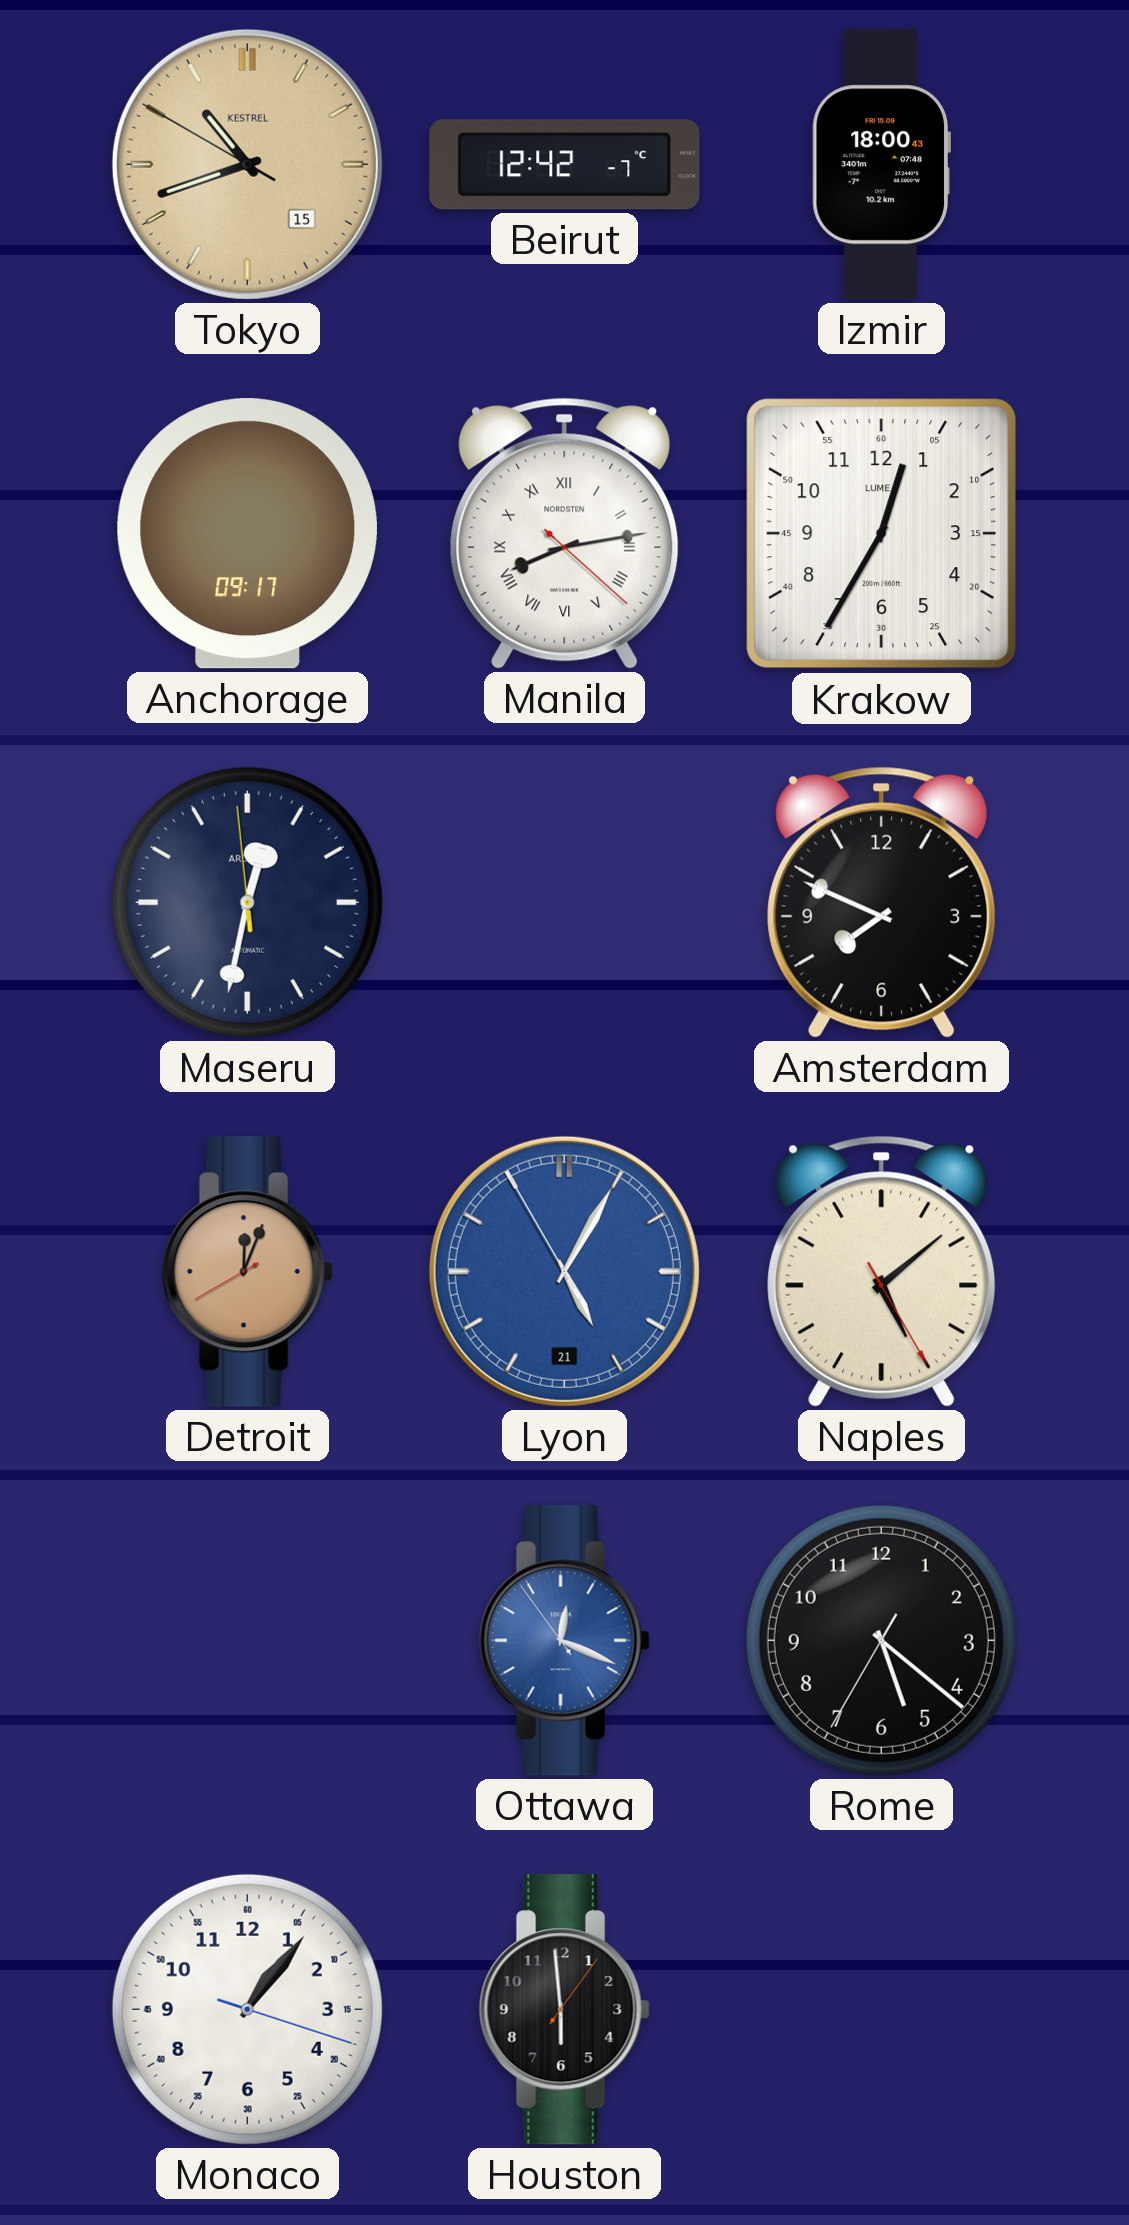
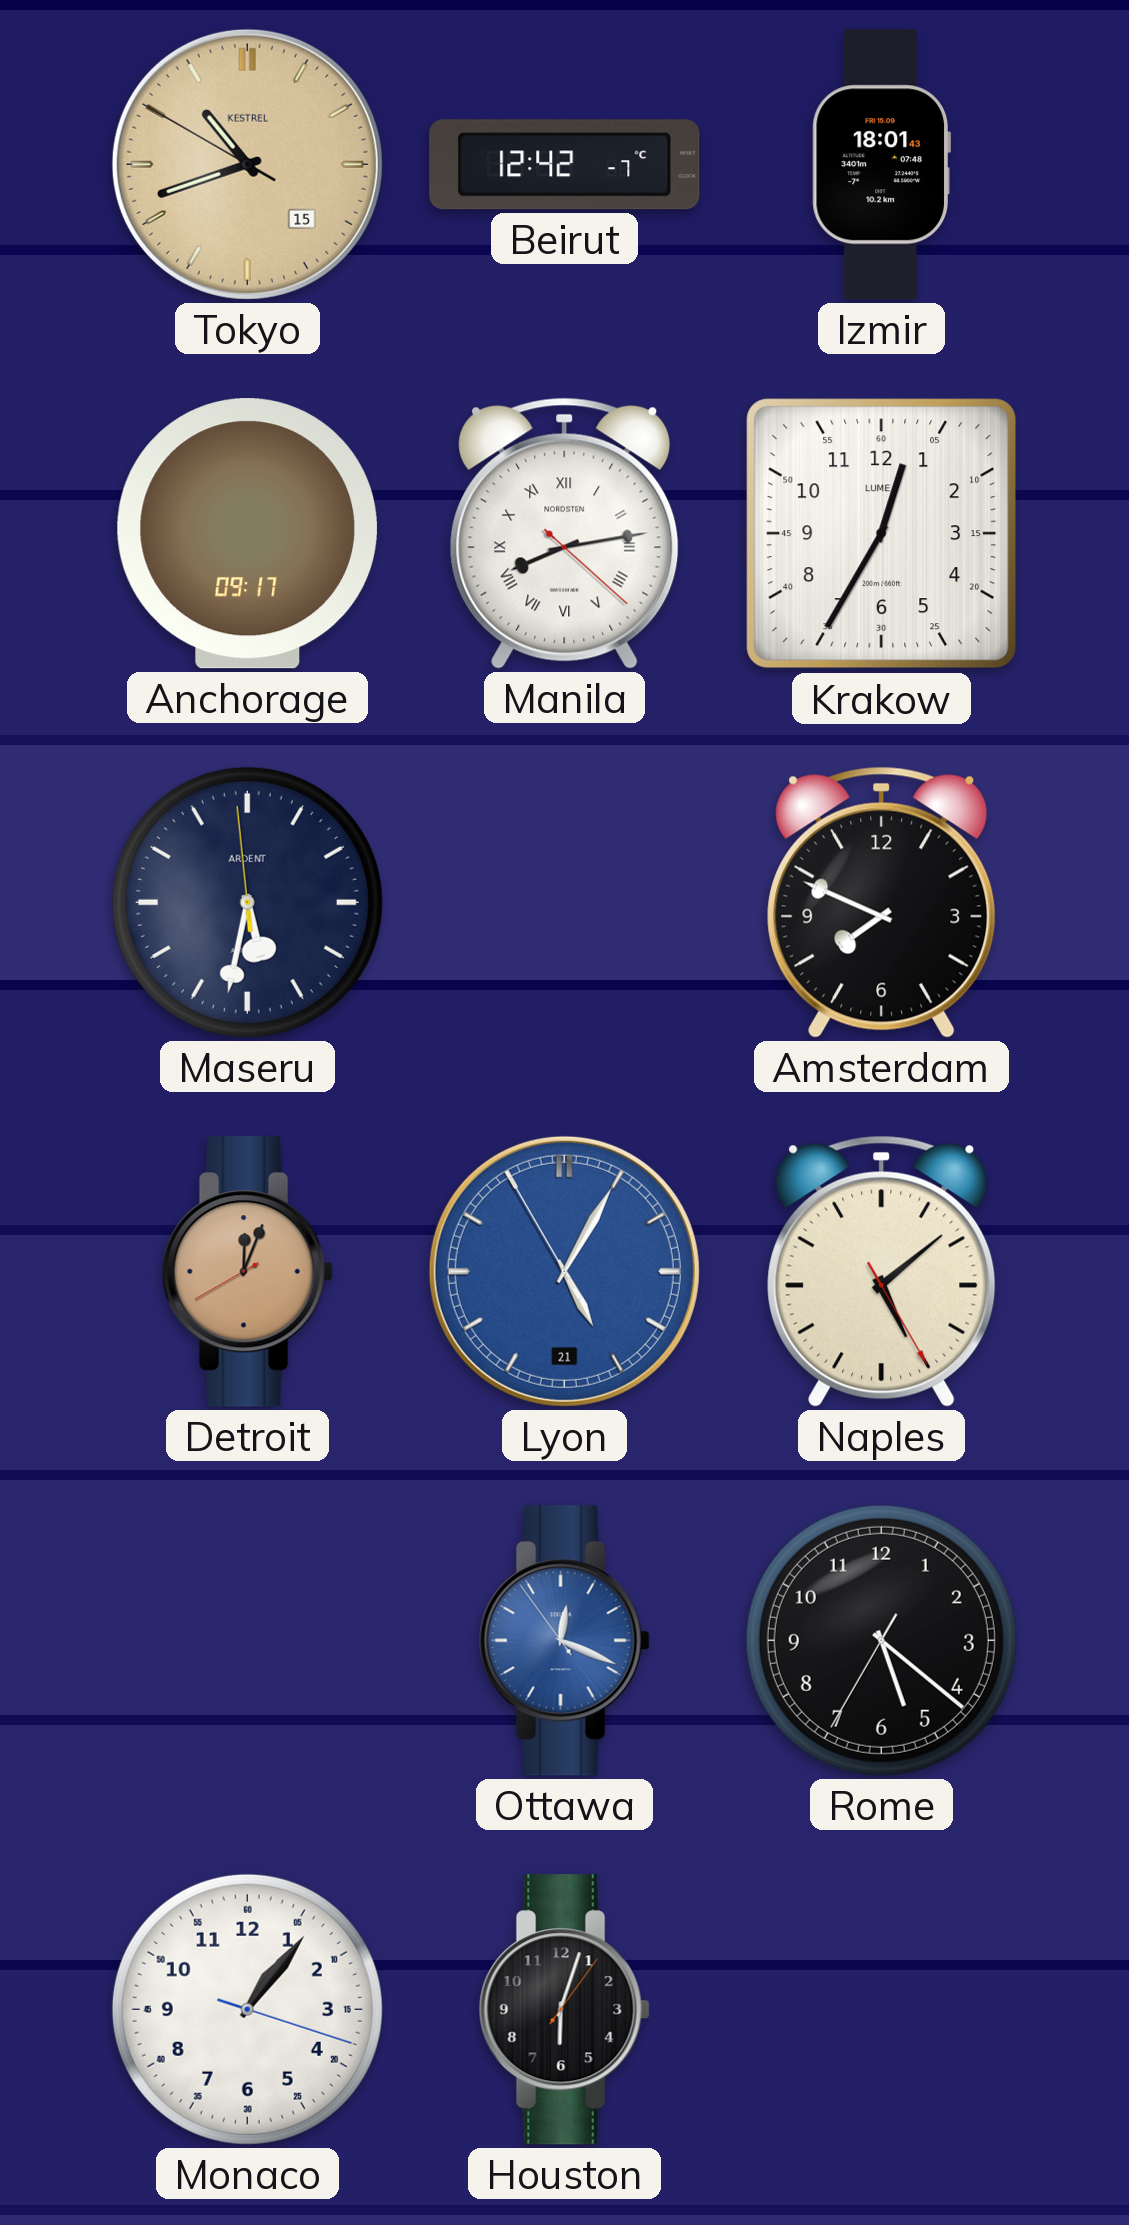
Izmir: 18:00 -> 18:01
Maseru: 12:31 -> 5:31
Houston: 5:59 -> 6:03
